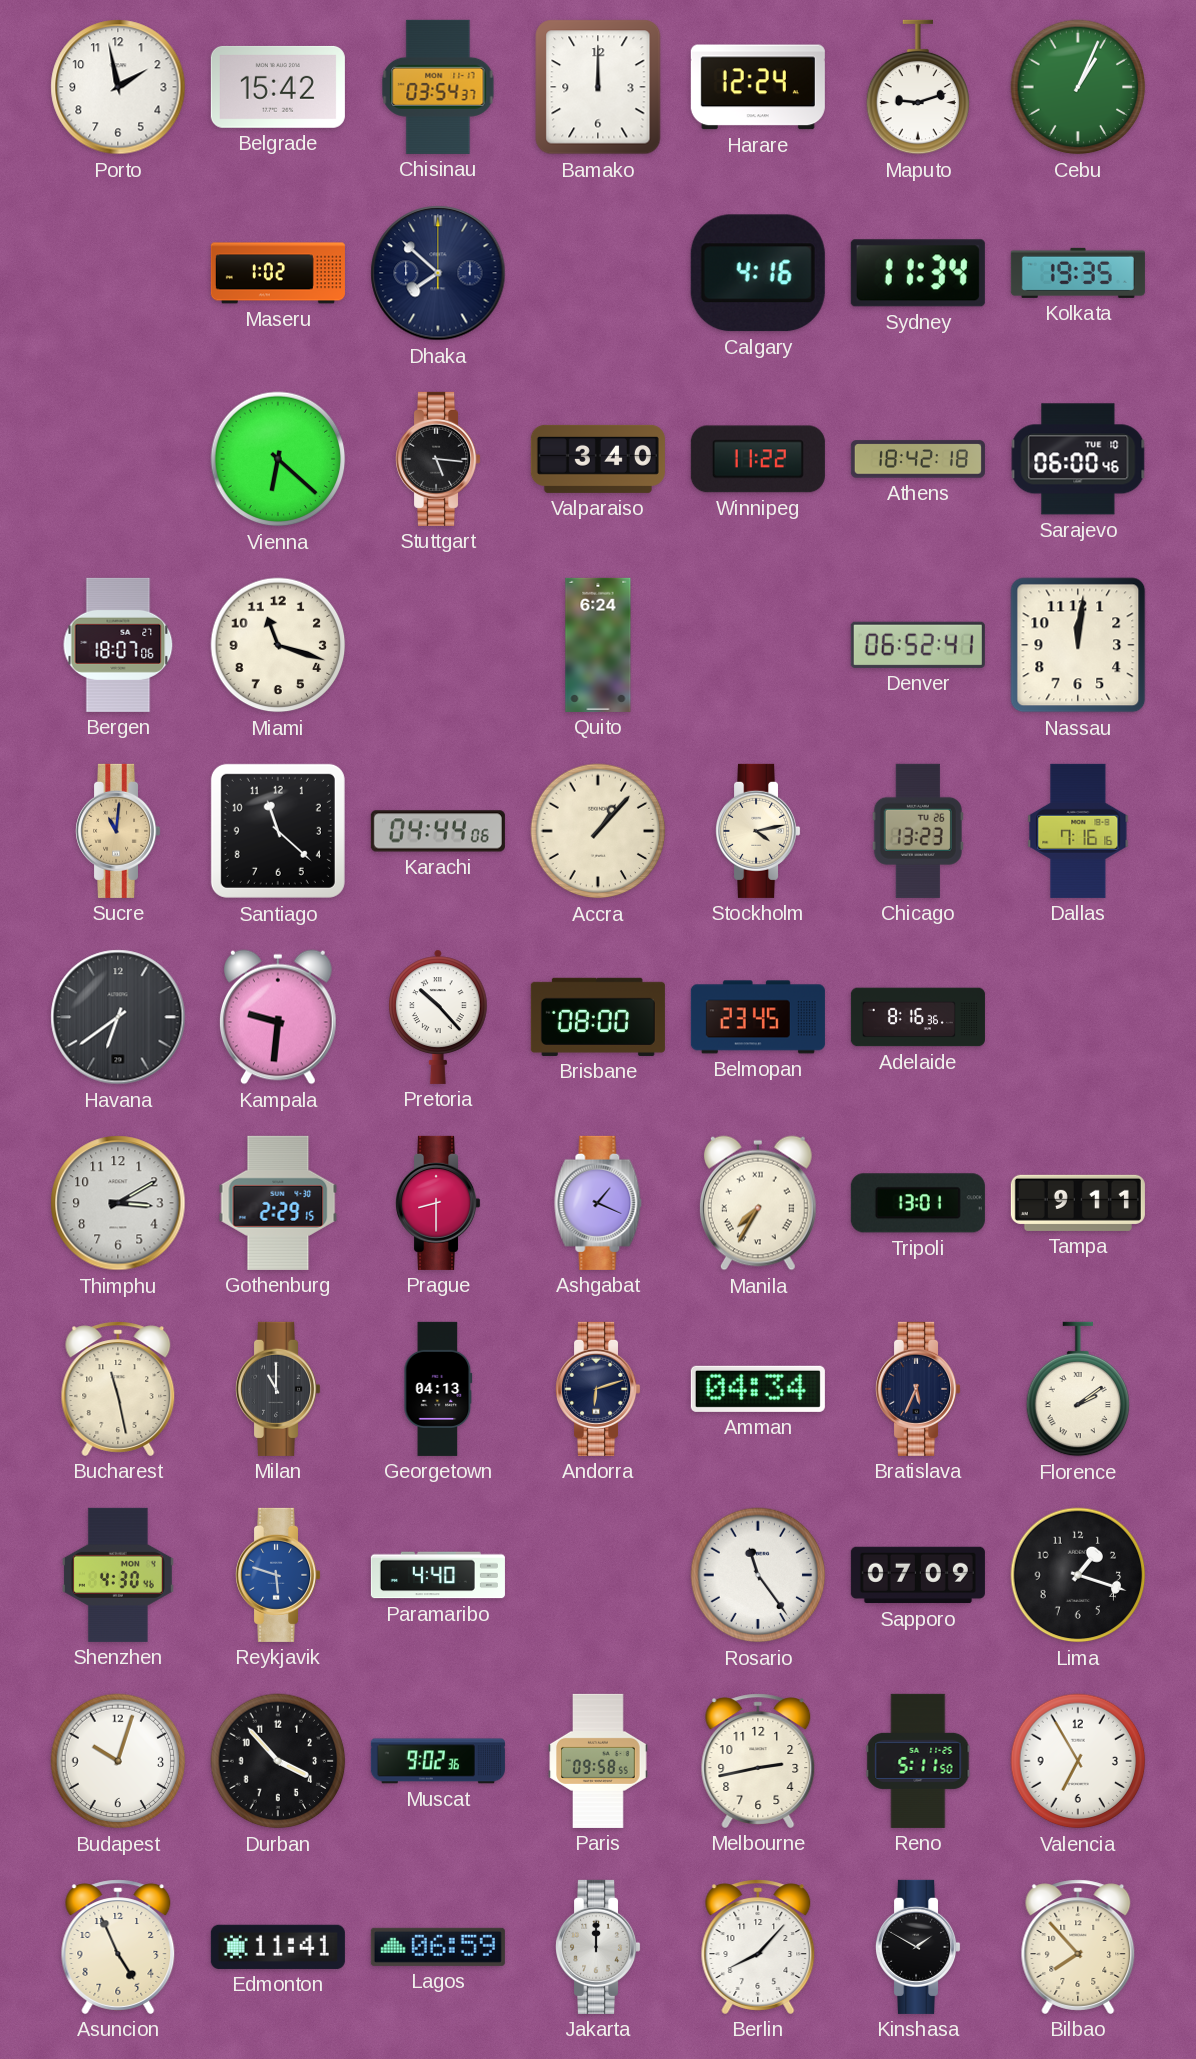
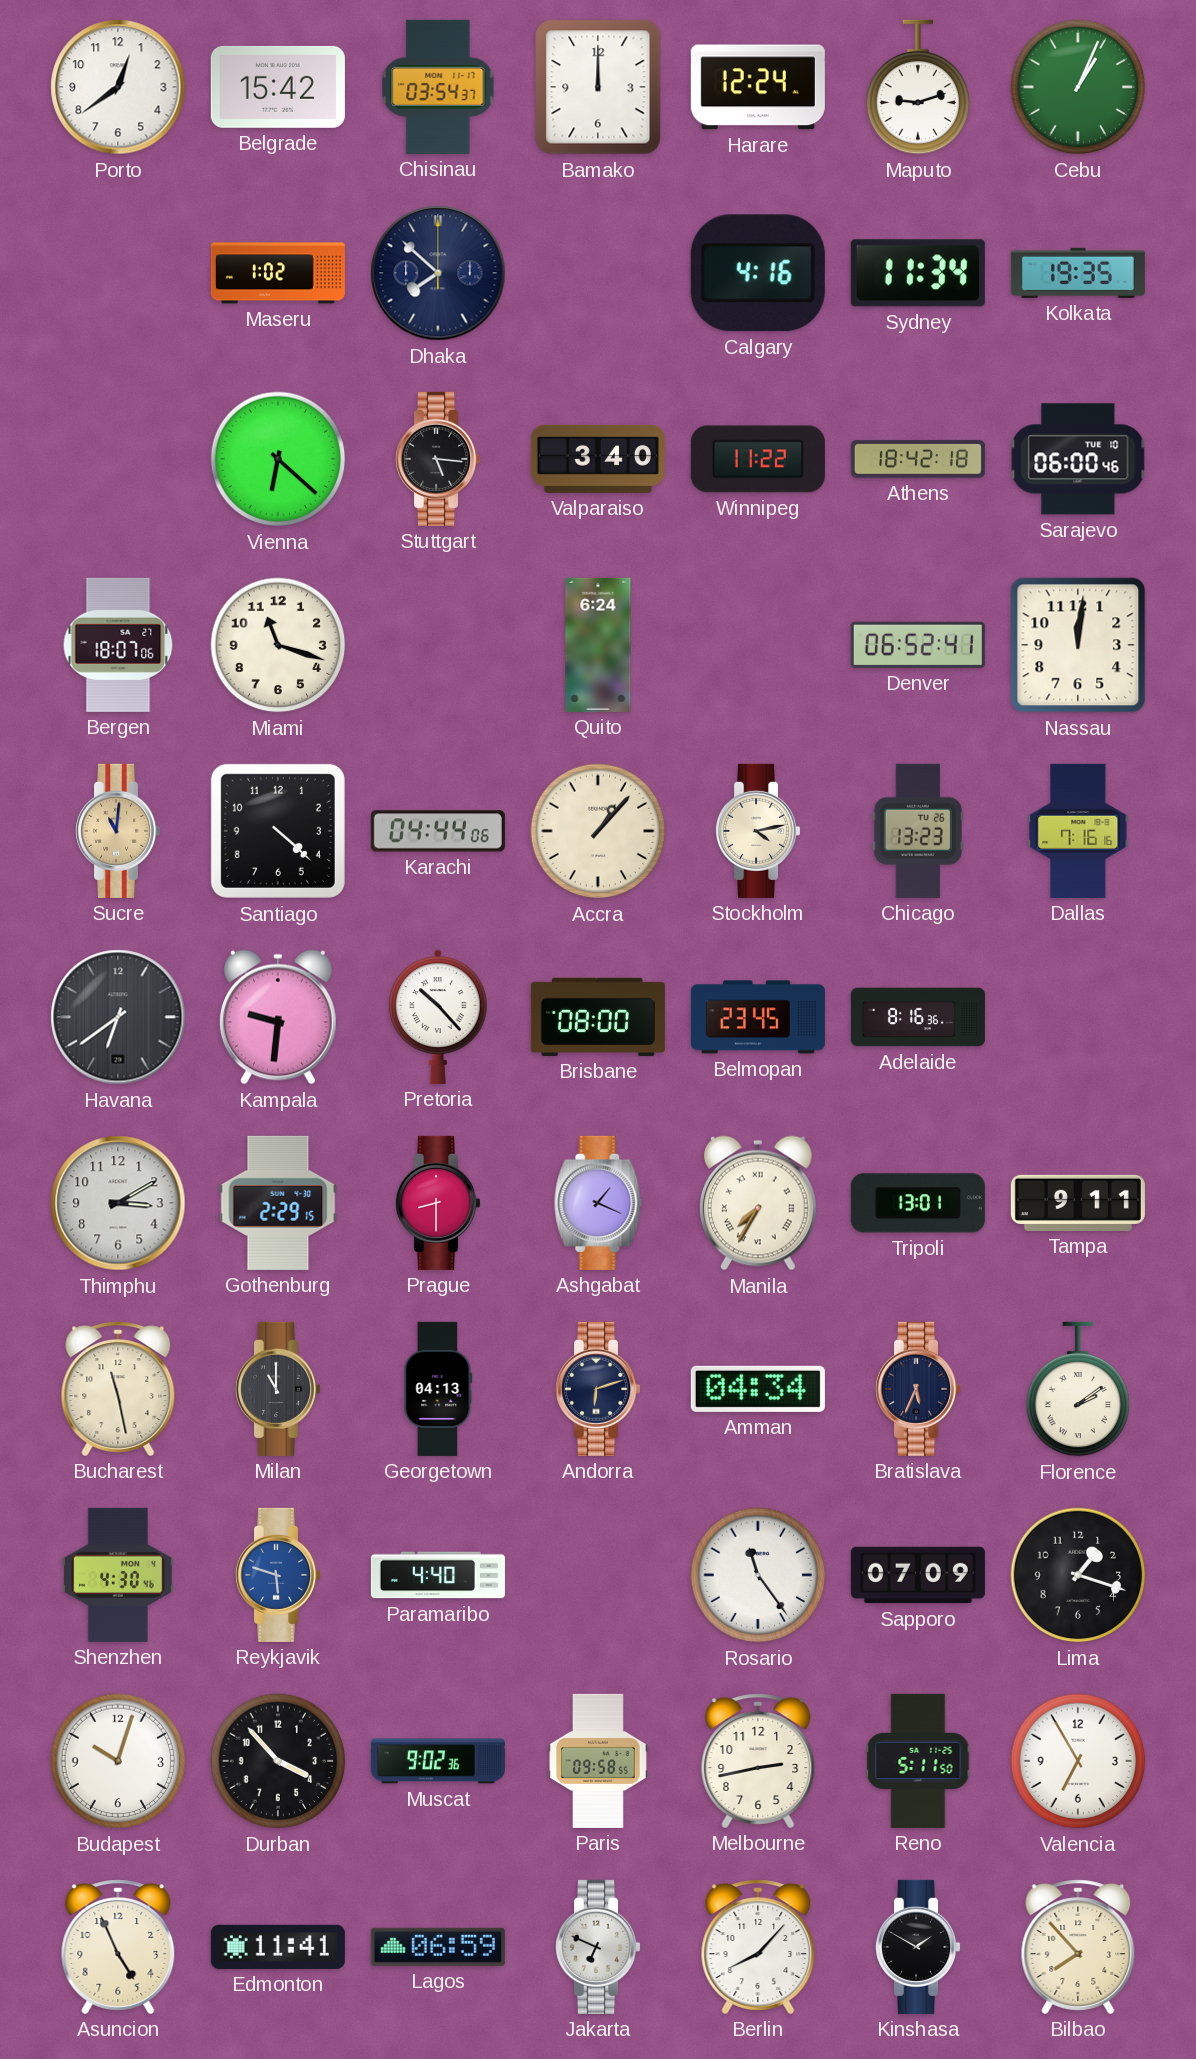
Porto: 1:58 -> 12:39
Santiago: 11:22 -> 4:22
Jakarta: 12:00 -> 6:49
